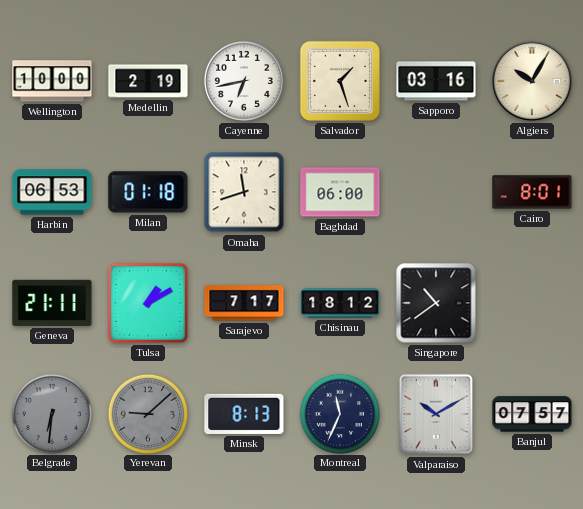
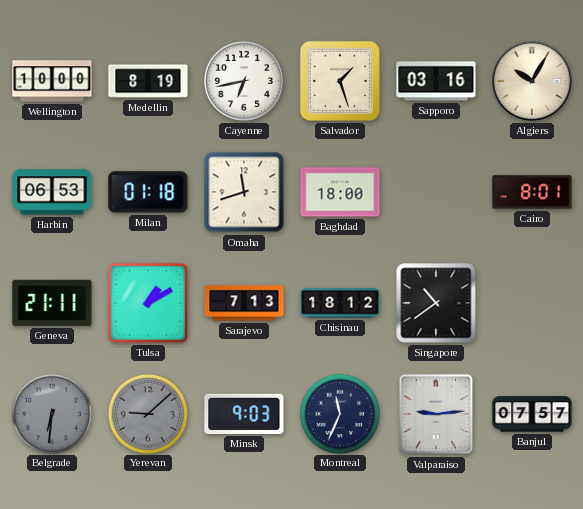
Medellin: 2:19 -> 8:19
Baghdad: 06:00 -> 18:00
Sarajevo: 7:17 -> 7:13
Minsk: 8:13 -> 9:03
Valparaiso: 10:10 -> 9:14
